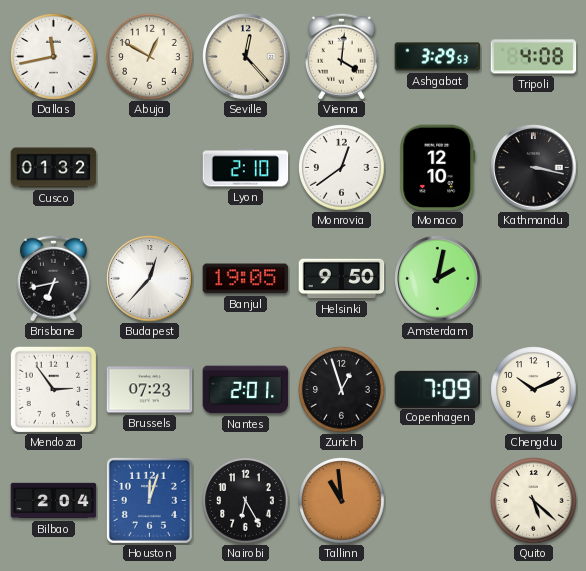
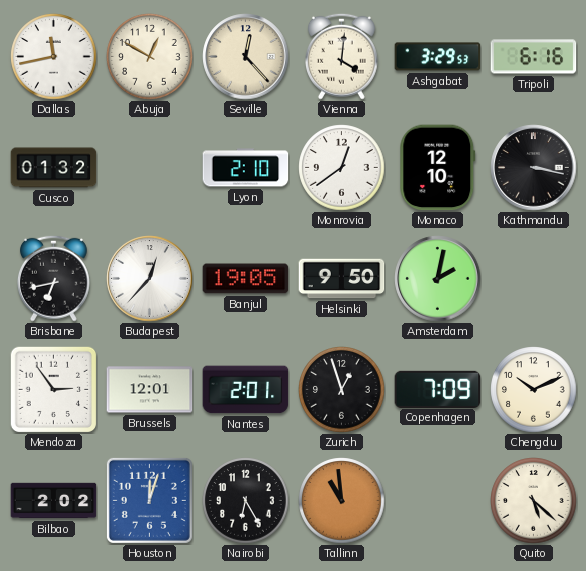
Tripoli: 4:08 -> 6:16
Brussels: 07:23 -> 12:01
Bilbao: 2:04 -> 2:02
